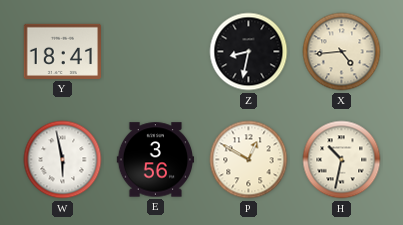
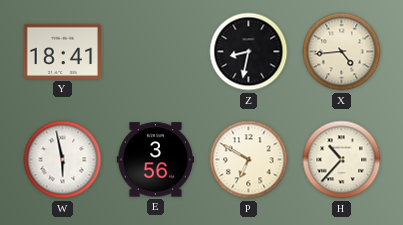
P: 12:50 -> 6:50
H: 10:32 -> 10:37
